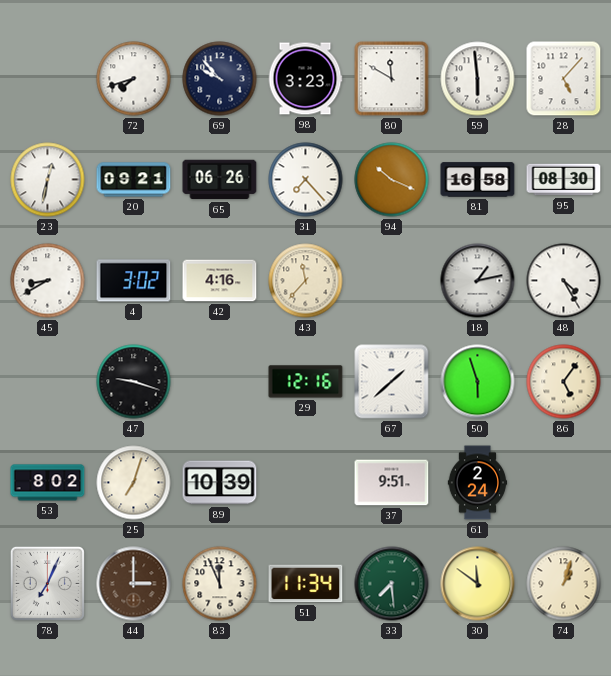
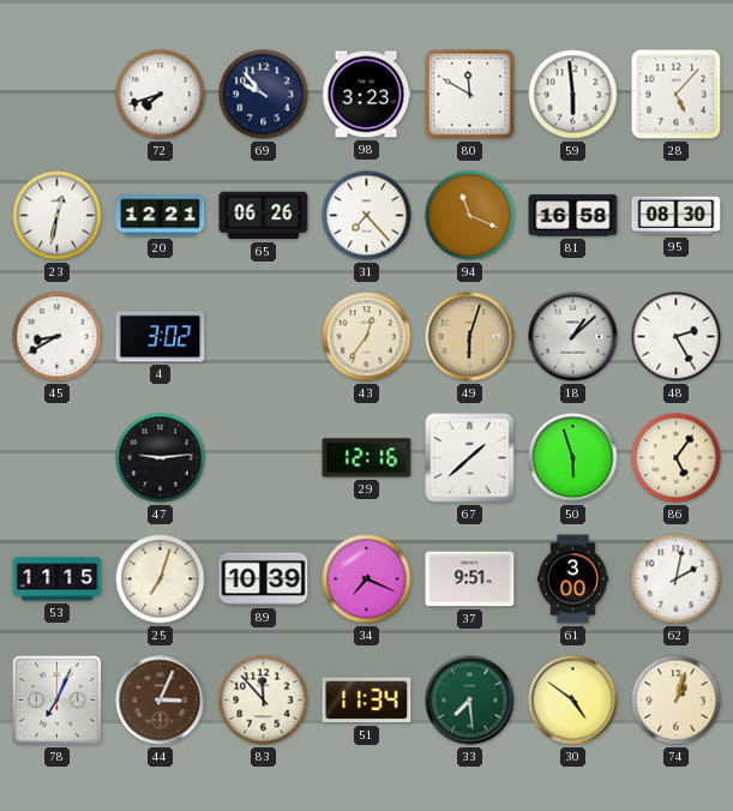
20: 09:21 -> 12:21
94: 10:19 -> 11:19
42: 4:16 -> none
43: 11:37 -> 12:36
49: none -> 6:03
18: 1:13 -> 1:08
48: 4:25 -> 2:25
47: 9:18 -> 9:14
53: 8:02 -> 11:15
34: none -> 7:19
61: 2:24 -> 3:00
62: none -> 2:02
44: 3:00 -> 3:04
83: 11:56 -> 11:53
30: 11:51 -> 4:51
